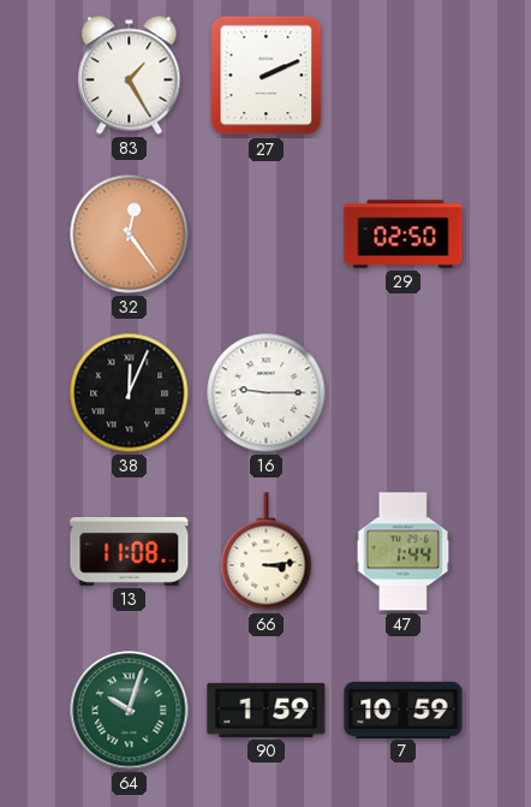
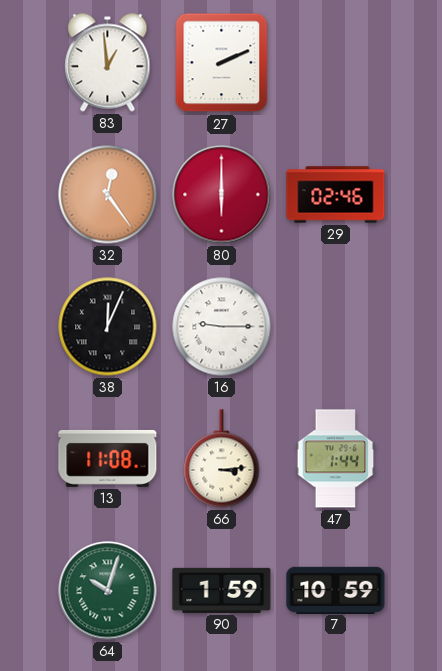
83: 1:25 -> 12:59
80: none -> 6:00
29: 02:50 -> 02:46
